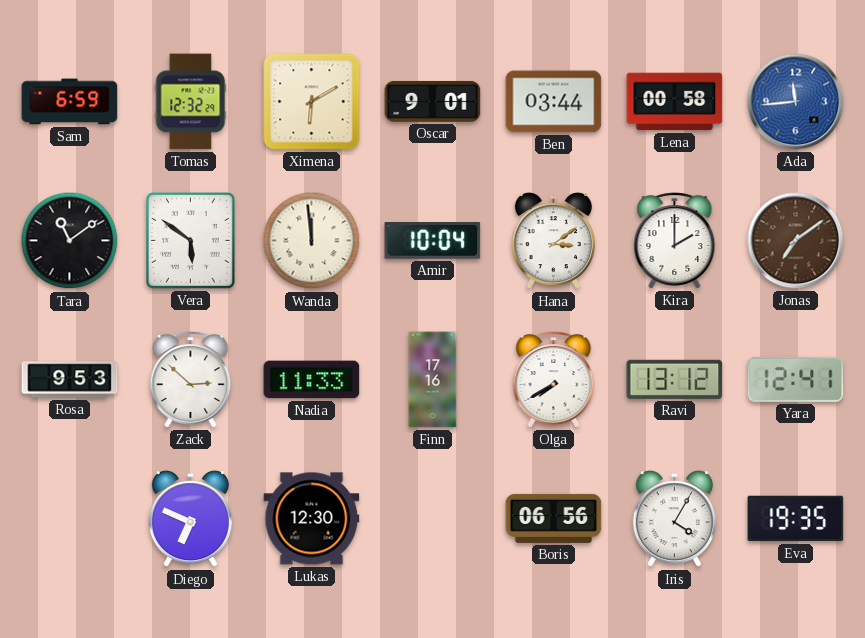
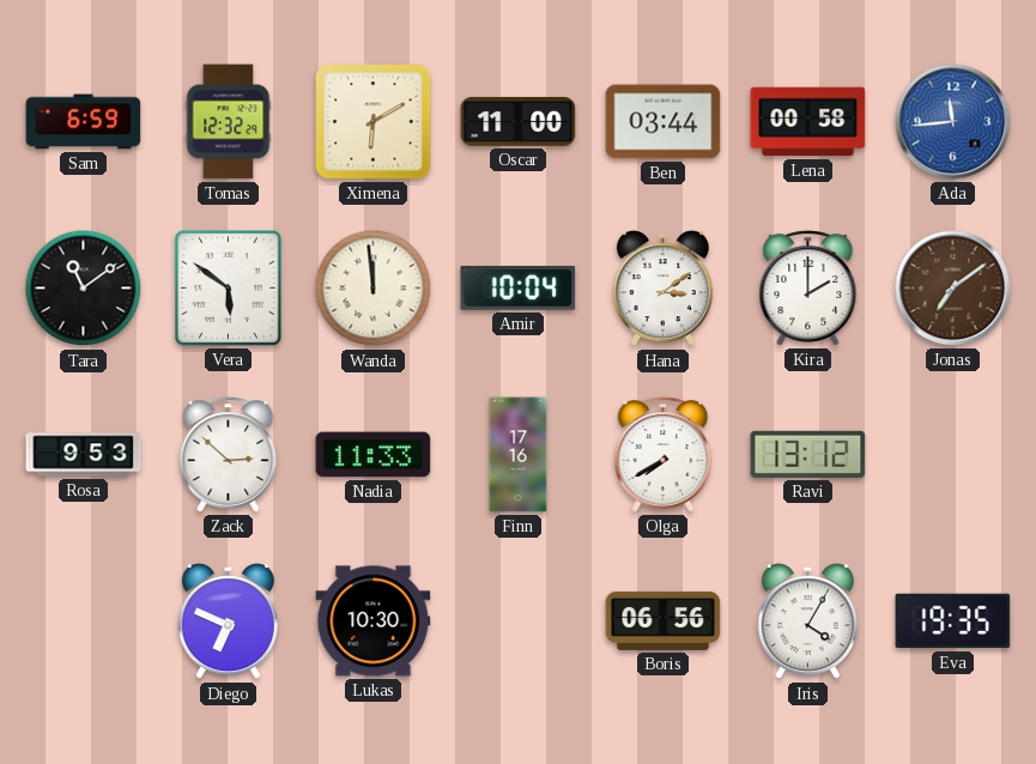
Oscar: 9:01 -> 11:00
Yara: 12:41 -> none
Lukas: 12:30 -> 10:30
